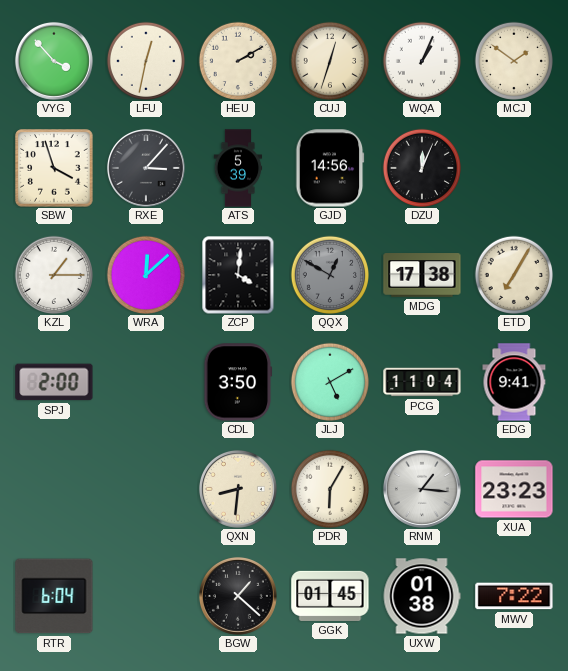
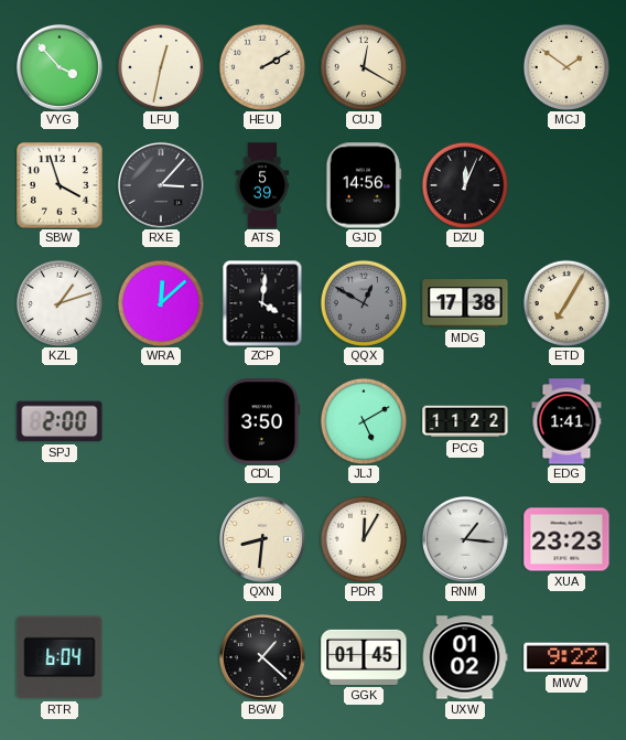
CUJ: 12:33 -> 12:20
WQA: 1:04 -> none
KZL: 1:15 -> 1:12
PCG: 11:04 -> 11:22
EDG: 9:41 -> 1:41
PDR: 6:05 -> 12:05
UXW: 01:38 -> 01:02
MWV: 7:22 -> 9:22
